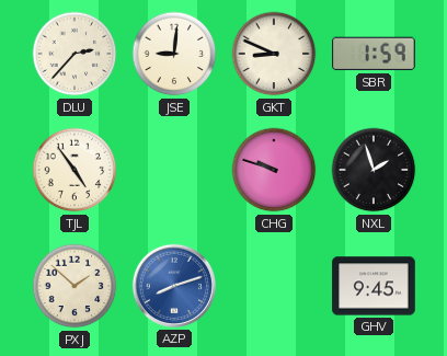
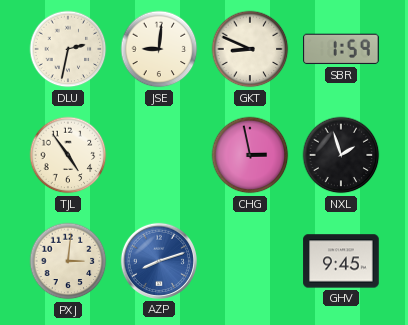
DLU: 2:37 -> 2:32
CHG: 9:48 -> 2:58
PXJ: 1:52 -> 3:01
